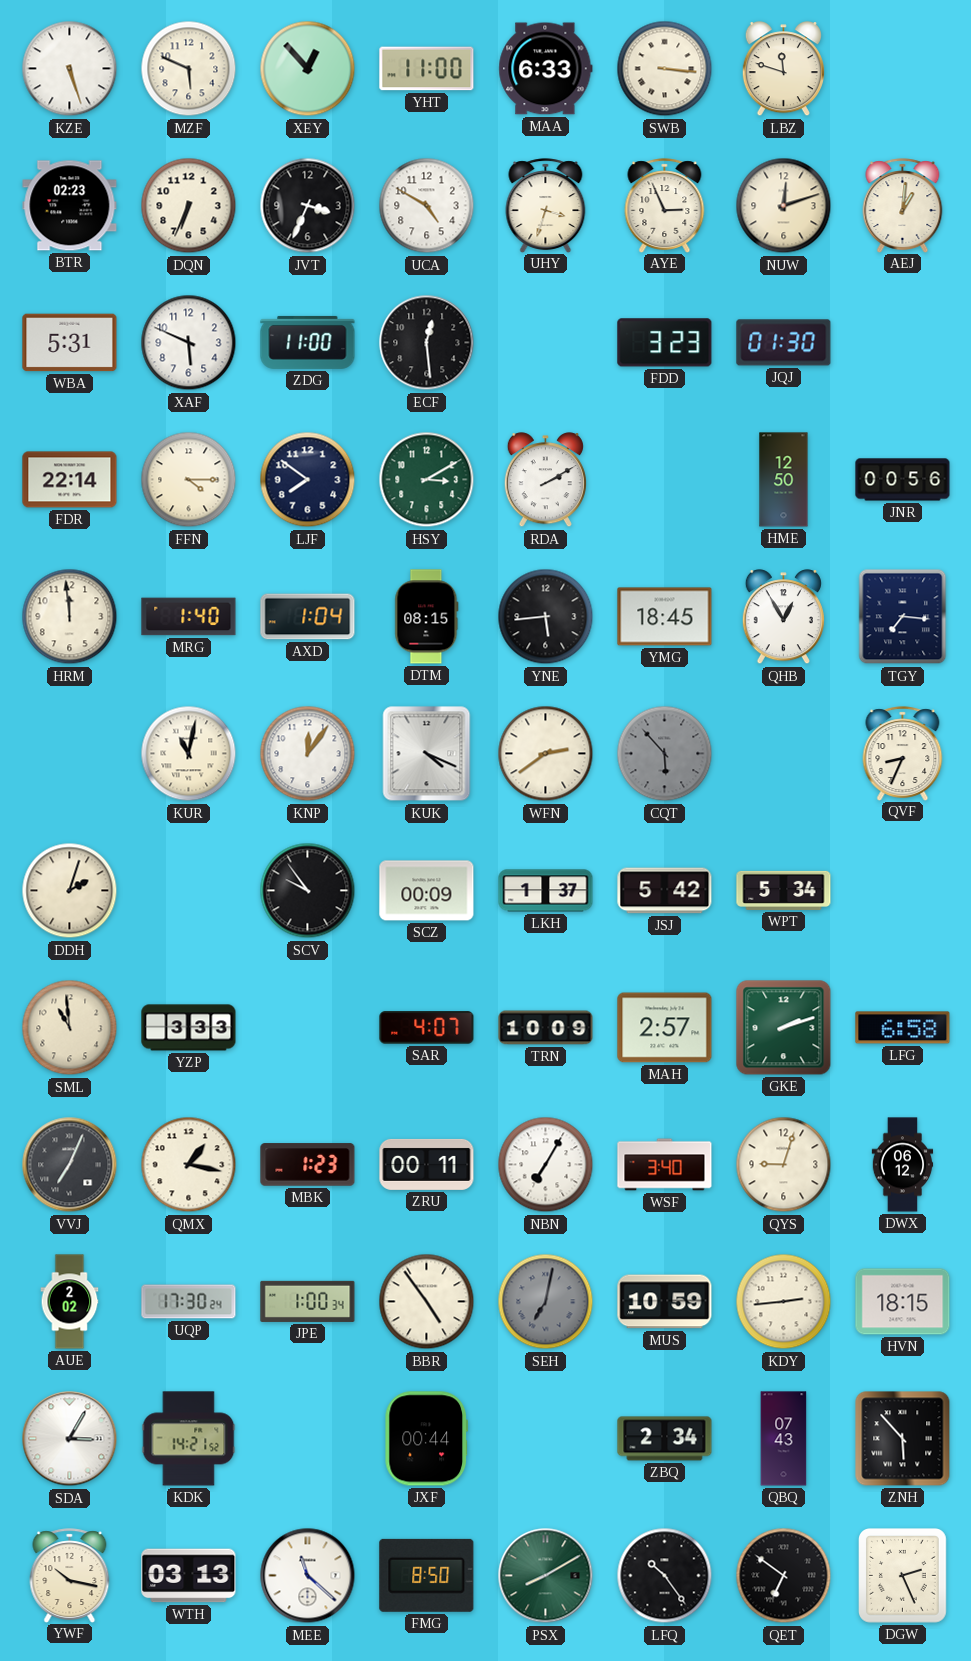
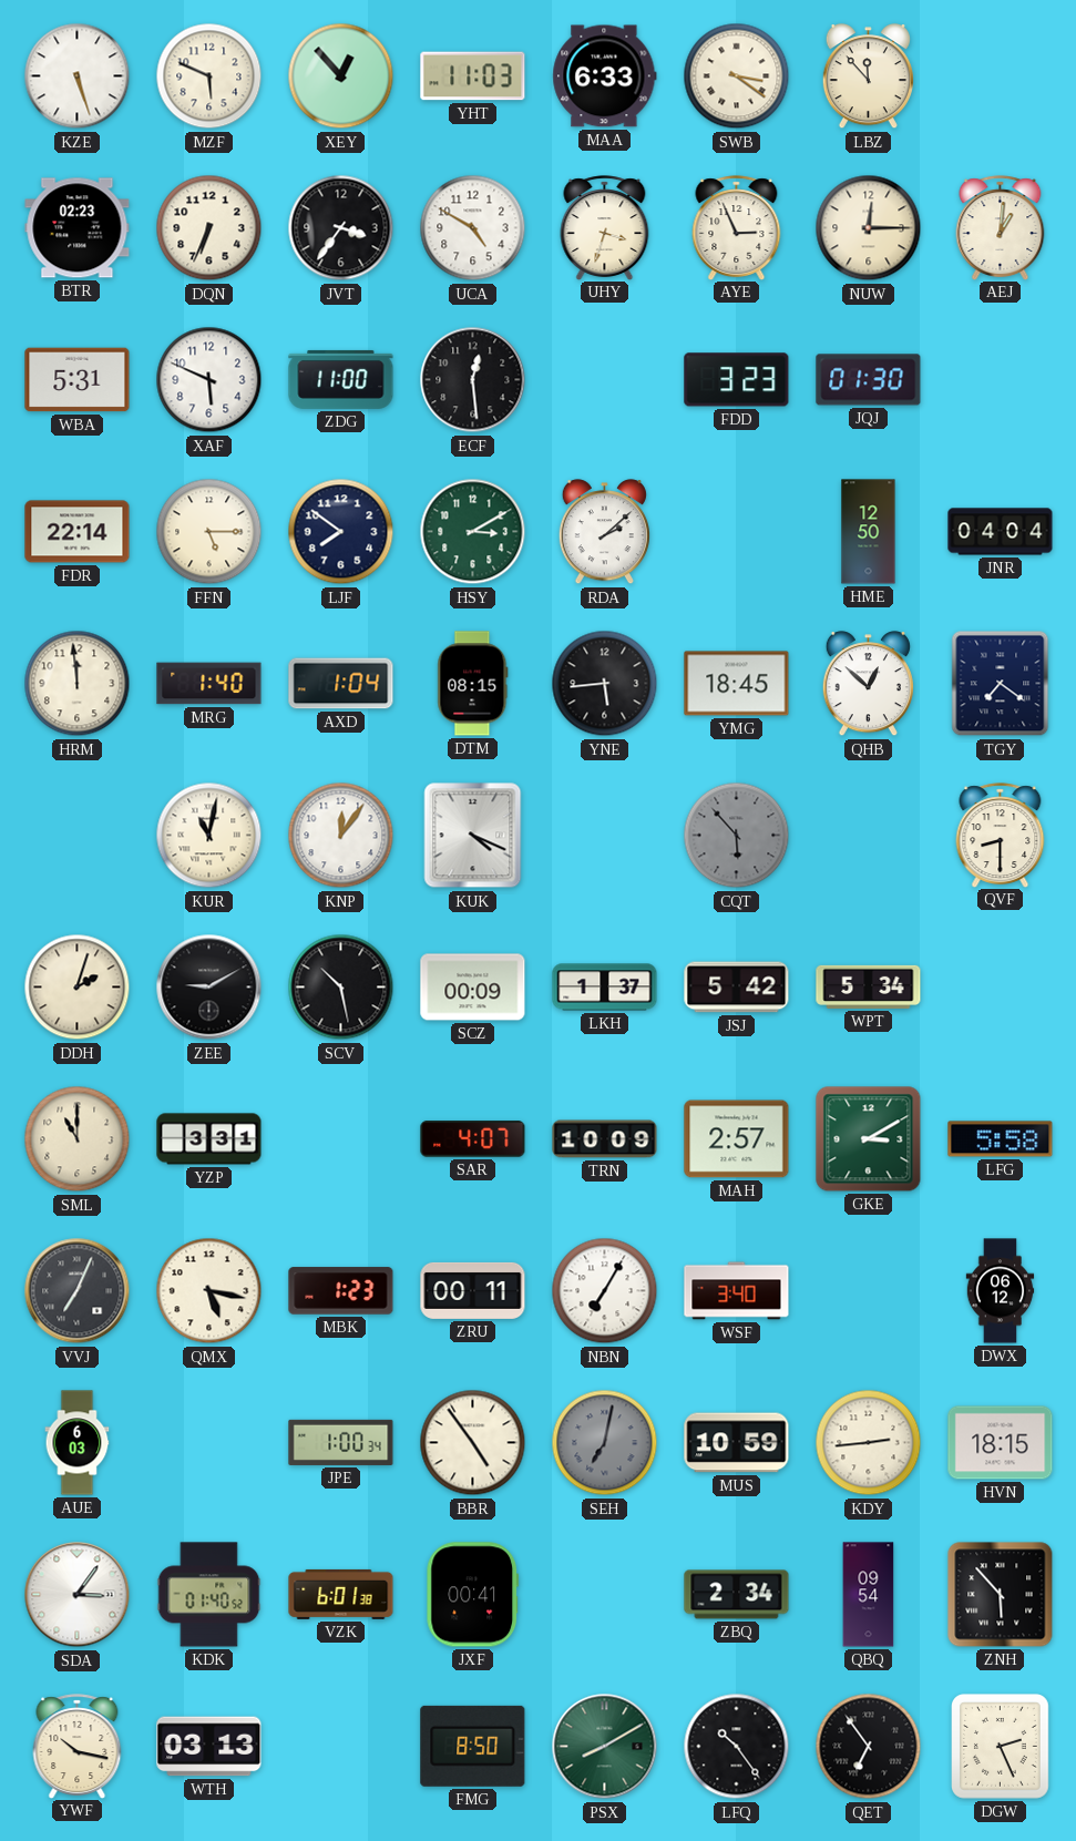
YHT: 11:00 -> 11:03
SWB: 3:16 -> 3:21
LBZ: 11:48 -> 11:53
JVT: 3:34 -> 3:36
NUW: 12:12 -> 12:15
FFN: 4:15 -> 5:15
RDA: 2:10 -> 2:08
JNR: 00:56 -> 04:04
QHB: 12:55 -> 12:52
TGY: 7:16 -> 7:21
WFN: 2:39 -> none
QVF: 8:34 -> 8:30
ZEE: none -> 9:10
SCV: 9:54 -> 10:28
SML: 10:59 -> 11:00
YZP: 3:33 -> 3:31
GKE: 2:12 -> 3:10
LFG: 6:58 -> 5:58
QMX: 1:17 -> 5:17
QYS: 9:03 -> none
AUE: 2:02 -> 6:03
UQP: 17:30 -> none
SDA: 3:05 -> 3:06
KDK: 14:21 -> 01:40
VZK: none -> 6:01
JXF: 00:44 -> 00:41
QBQ: 07:43 -> 09:54
MEE: 11:22 -> none
QET: 6:51 -> 6:54
